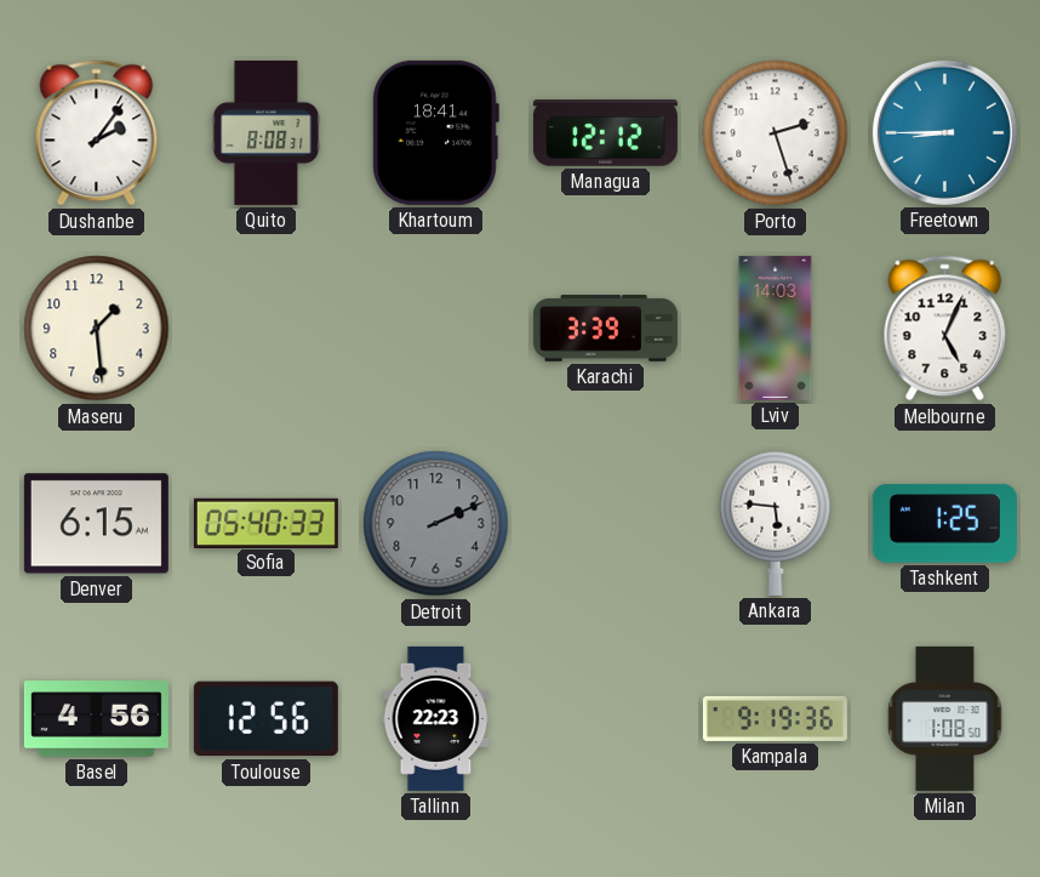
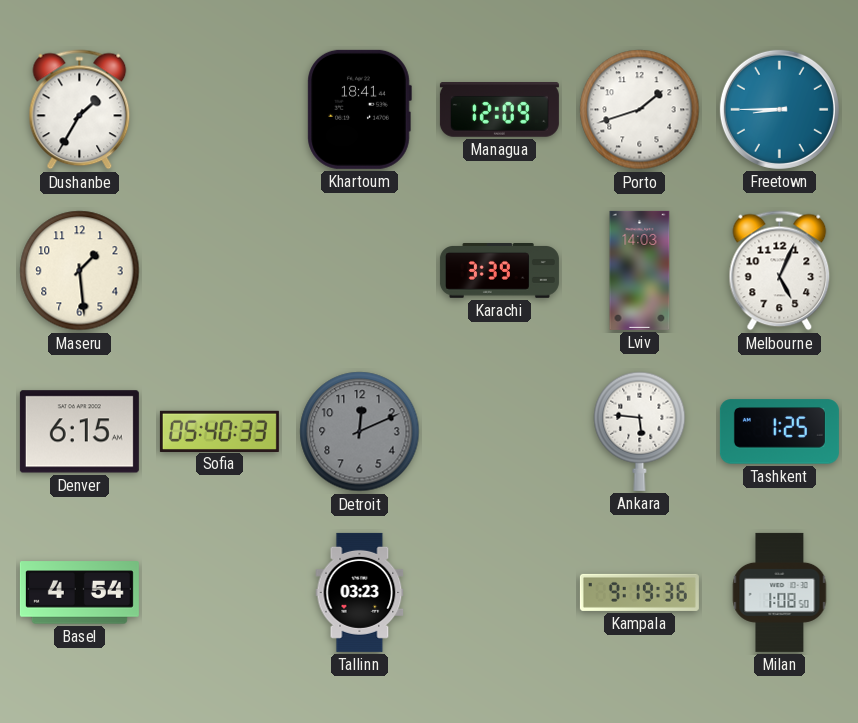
Dushanbe: 2:06 -> 1:35
Quito: 8:08 -> none
Managua: 12:12 -> 12:09
Porto: 2:27 -> 1:42
Detroit: 2:11 -> 12:11
Basel: 4:56 -> 4:54
Toulouse: 12:56 -> none
Tallinn: 22:23 -> 03:23
